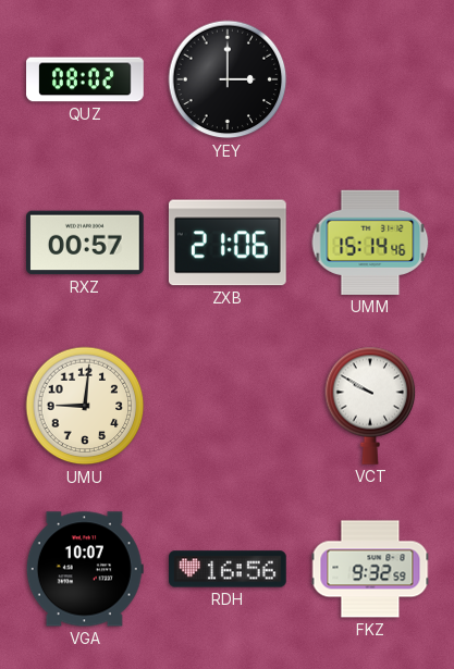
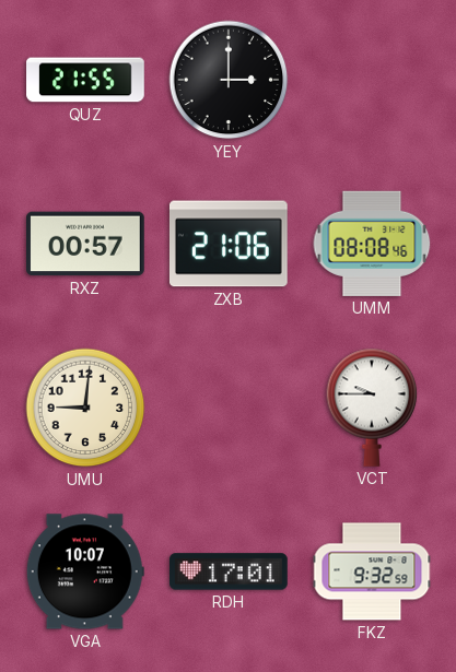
QUZ: 08:02 -> 21:55
UMM: 15:14 -> 08:08
VCT: 9:50 -> 9:45
RDH: 16:56 -> 17:01
